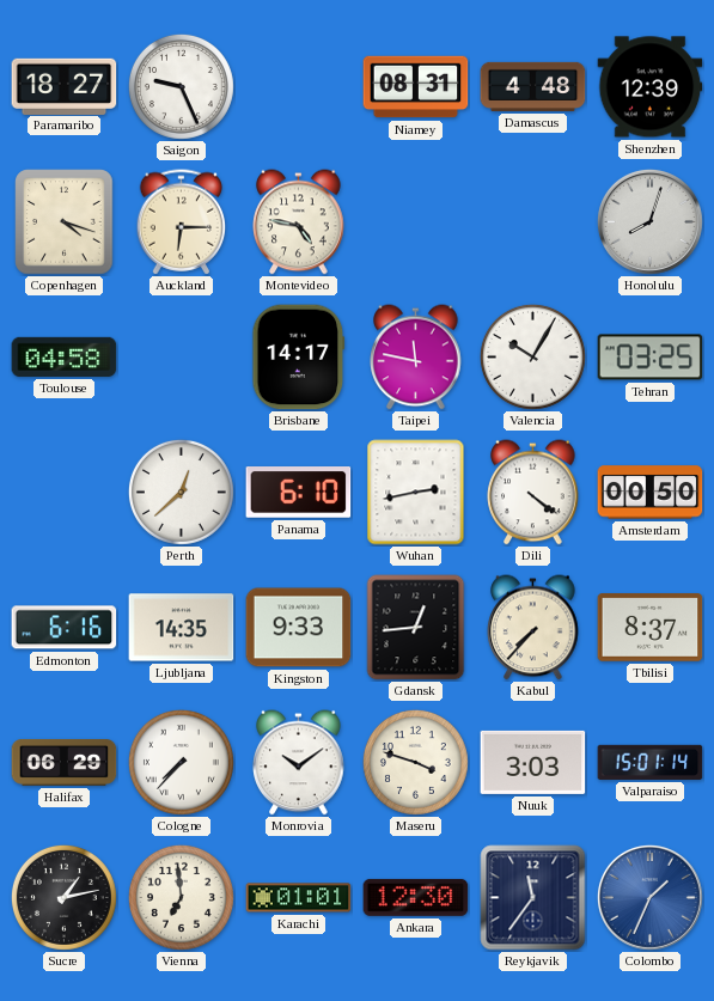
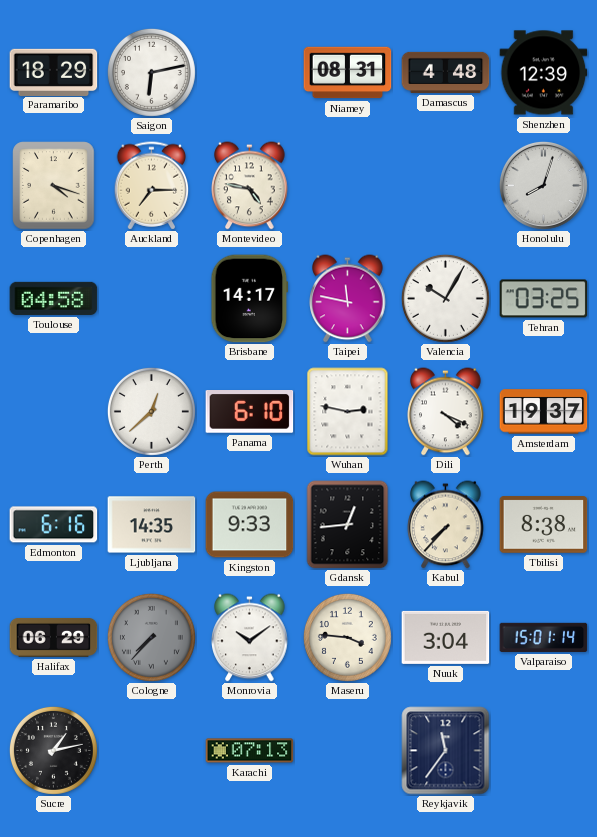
Paramaribo: 18:27 -> 18:29
Saigon: 9:26 -> 6:13
Auckland: 6:15 -> 7:15
Wuhan: 2:43 -> 2:47
Dili: 4:21 -> 4:19
Amsterdam: 00:50 -> 19:37
Tbilisi: 8:37 -> 8:38
Cologne dial: white -> grey
Maseru: 3:48 -> 3:46
Nuuk: 3:03 -> 3:04
Vienna: 6:59 -> none
Karachi: 01:01 -> 07:13
Ankara: 12:30 -> none
Colombo: 1:34 -> none
